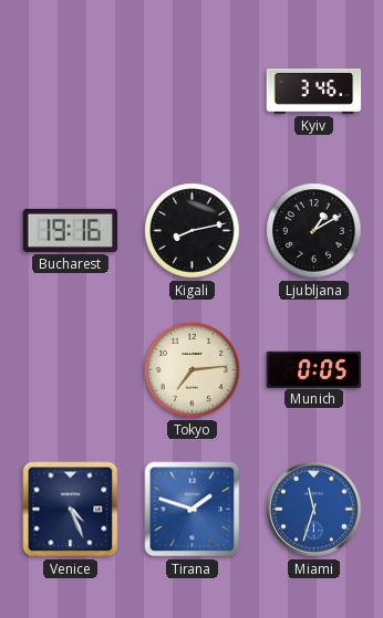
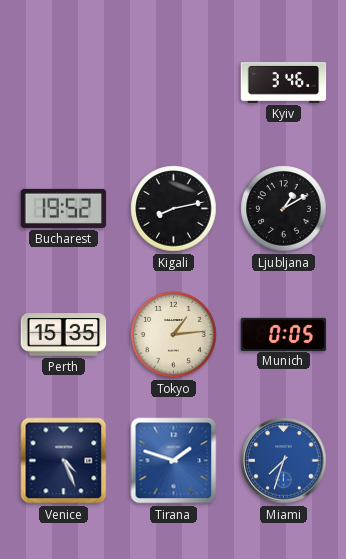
Bucharest: 19:16 -> 19:52
Perth: none -> 15:35
Tokyo: 7:14 -> 1:14
Miami: 11:33 -> 7:33
